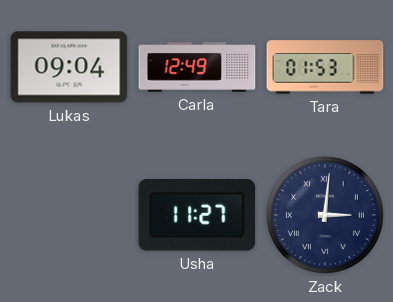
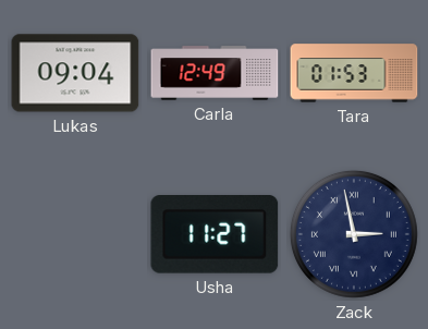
Zack: 3:01 -> 2:58
